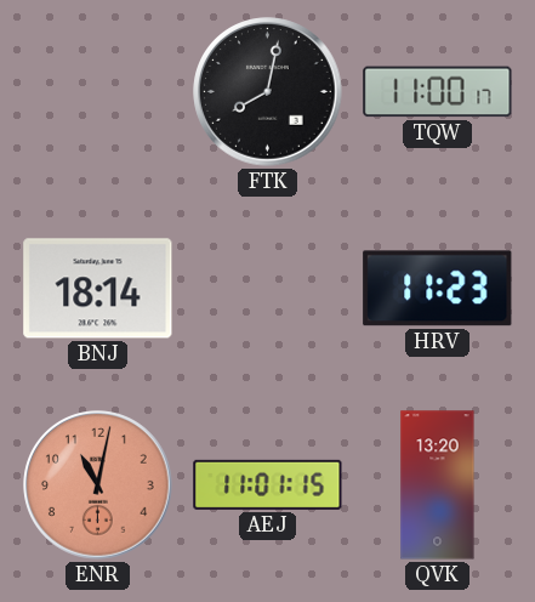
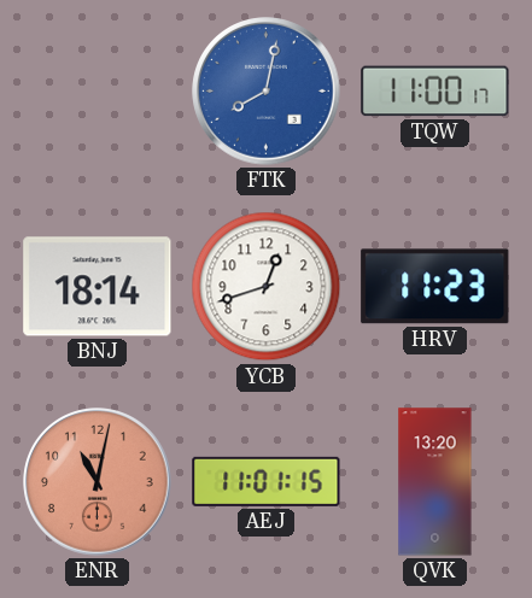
FTK dial: black -> blue
YCB: none -> 12:42
